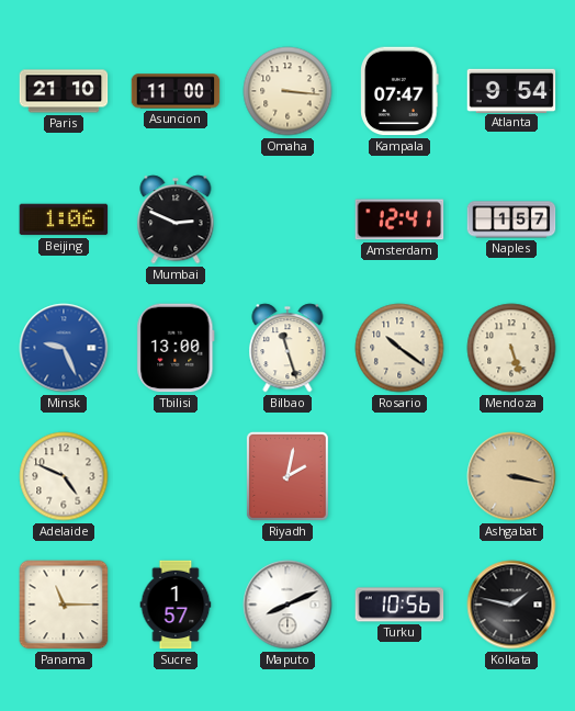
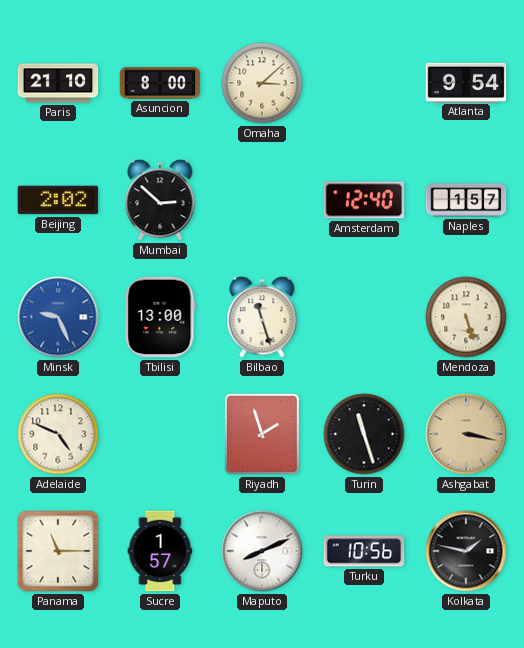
Asuncion: 11:00 -> 8:00
Omaha: 3:16 -> 3:08
Kampala: 07:47 -> none
Beijing: 1:06 -> 2:02
Mumbai: 2:49 -> 2:52
Amsterdam: 12:41 -> 12:40
Rosario: 10:21 -> none
Riyadh: 2:02 -> 1:57
Turin: none -> 11:27
